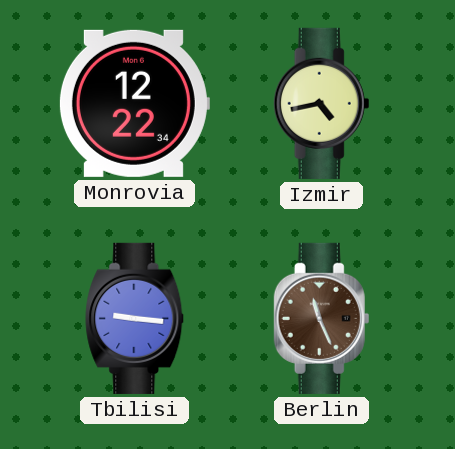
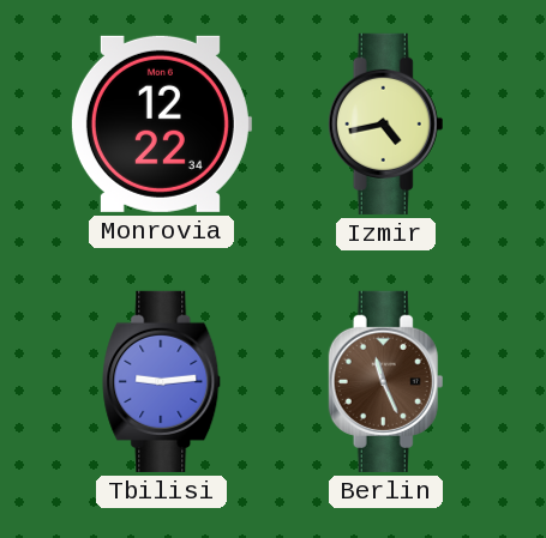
Tbilisi: 9:16 -> 9:14
